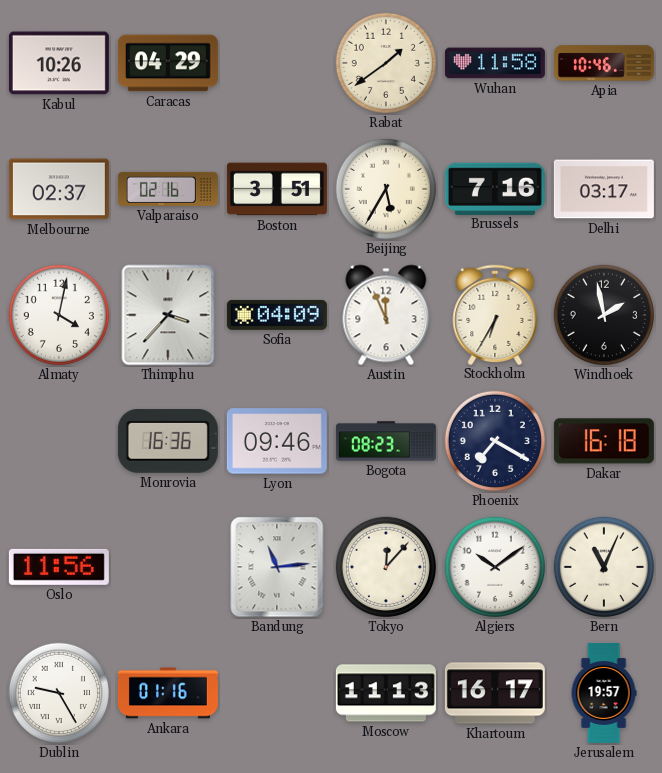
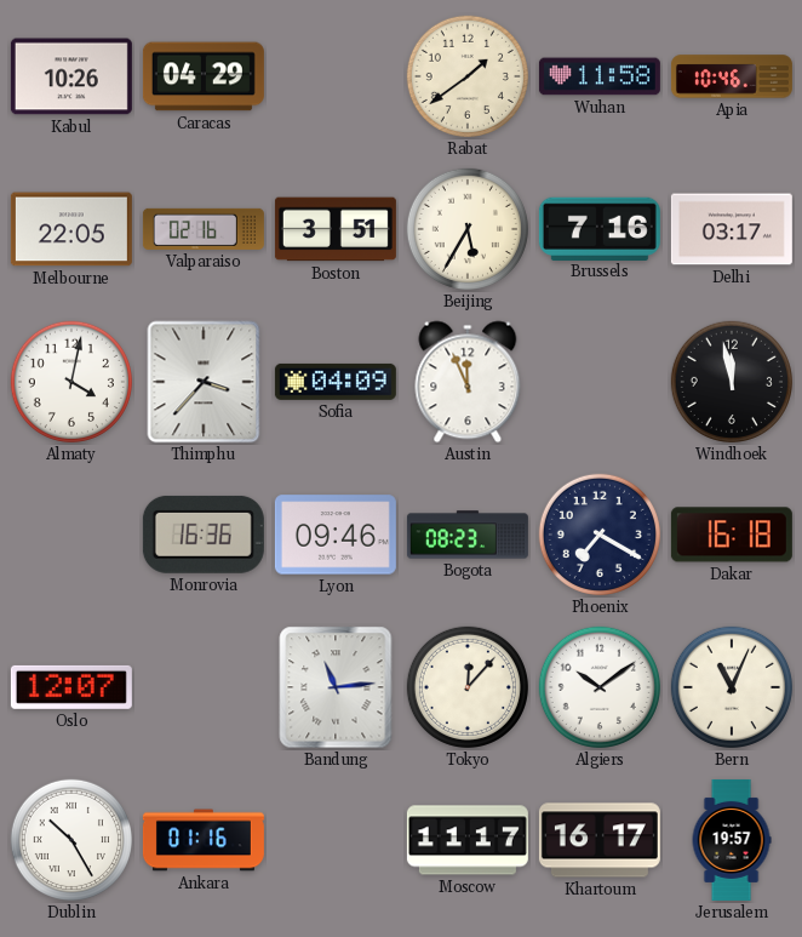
Melbourne: 02:37 -> 22:05
Stockholm: 6:35 -> none
Windhoek: 1:58 -> 11:58
Oslo: 11:56 -> 12:07
Dublin: 9:25 -> 10:25
Moscow: 11:13 -> 11:17
